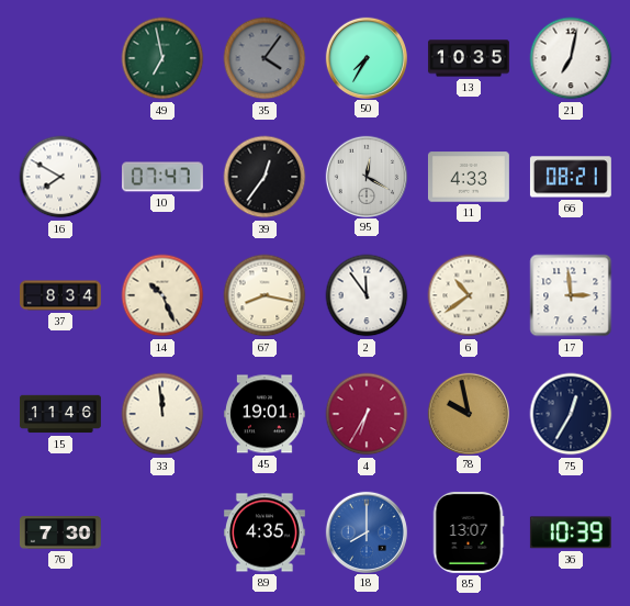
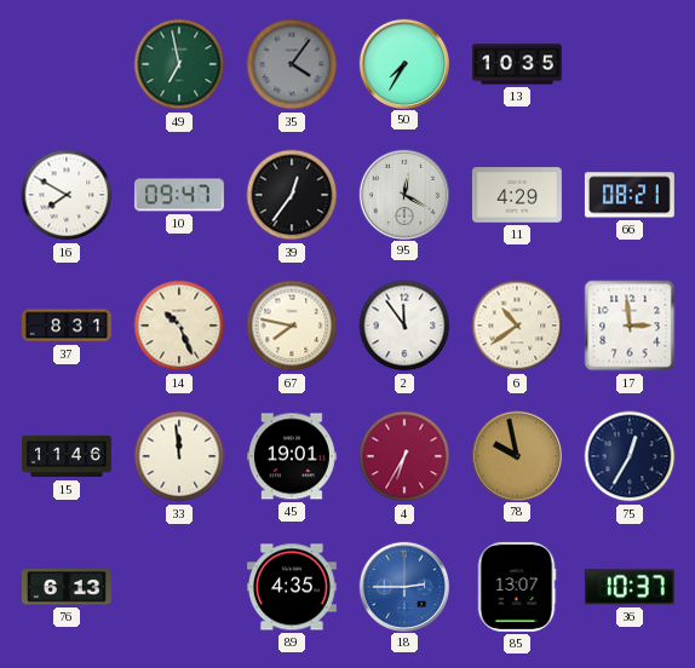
21: 7:02 -> none
10: 07:47 -> 09:47
11: 4:33 -> 4:29
37: 8:34 -> 8:31
67: 8:17 -> 7:47
76: 7:30 -> 6:13
18: 8:00 -> 2:45
36: 10:39 -> 10:37
